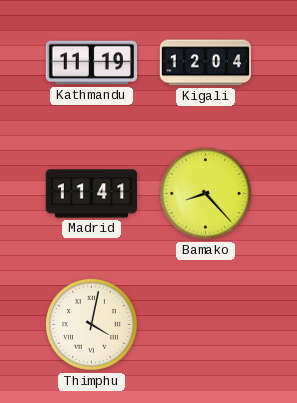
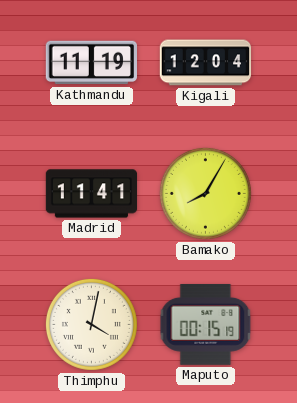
Bamako: 8:23 -> 8:05
Maputo: none -> 00:15
